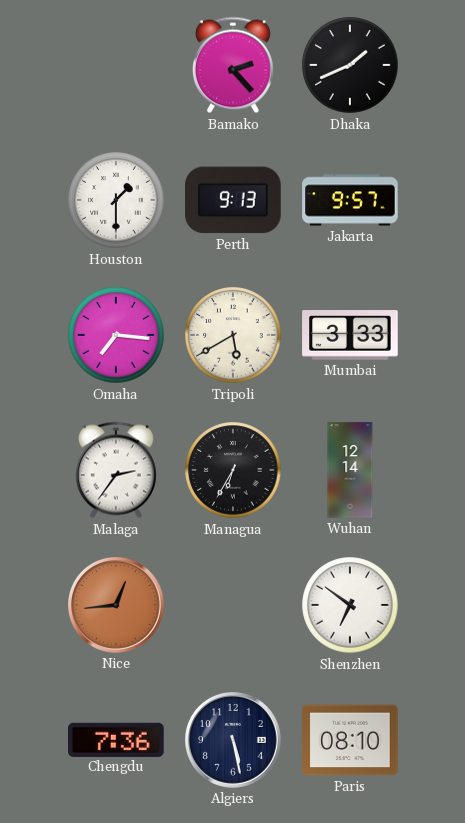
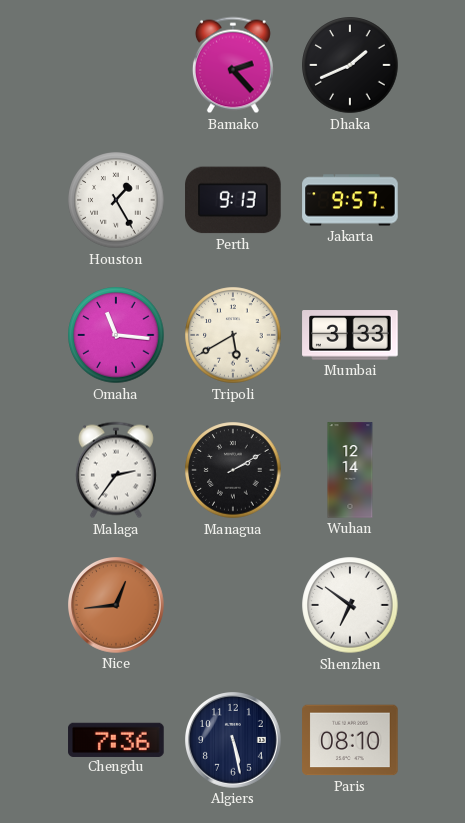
Houston: 1:30 -> 1:25
Omaha: 7:16 -> 11:16
Managua: 6:35 -> 2:10
